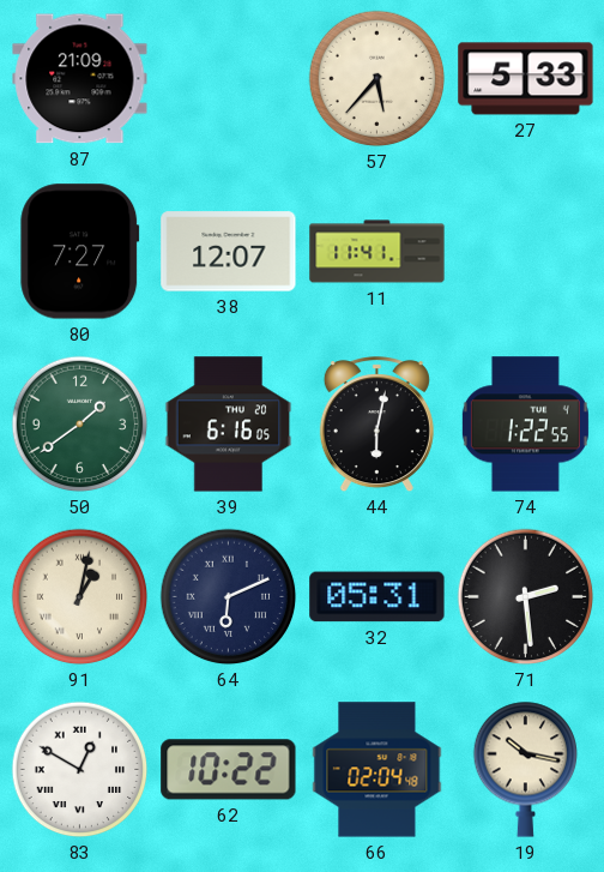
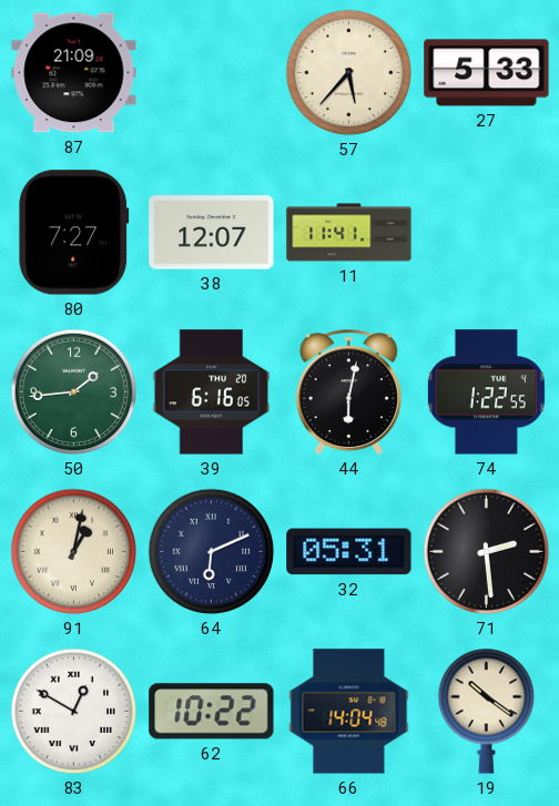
50: 1:39 -> 1:44
66: 02:04 -> 14:04
19: 10:17 -> 10:21
